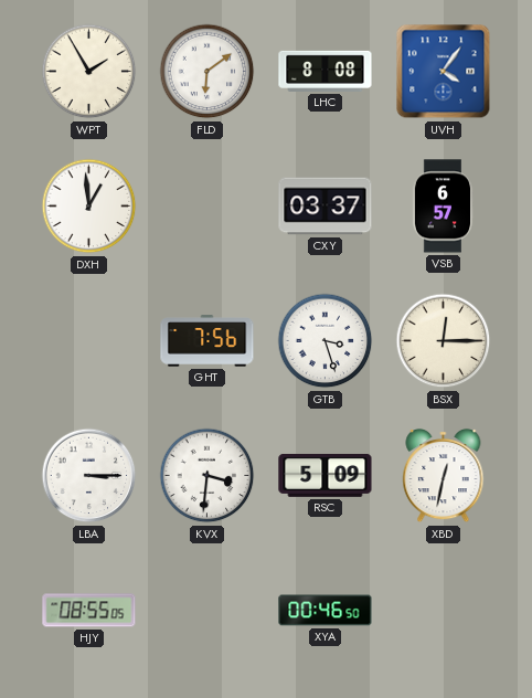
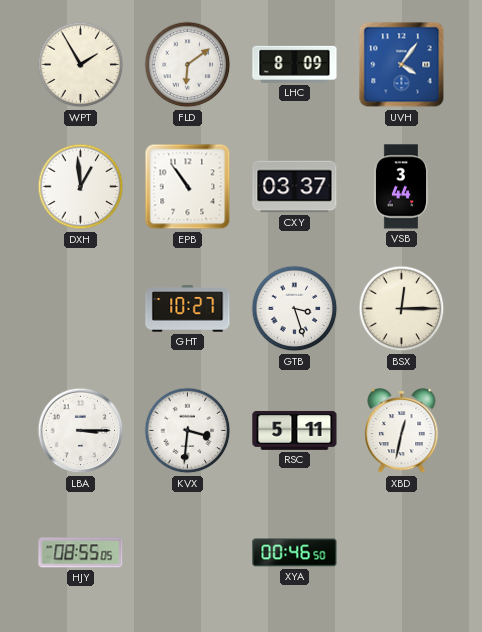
LHC: 8:08 -> 8:09
EPB: none -> 10:54
VSB: 6:57 -> 3:44
GHT: 7:56 -> 10:27
RSC: 5:09 -> 5:11
